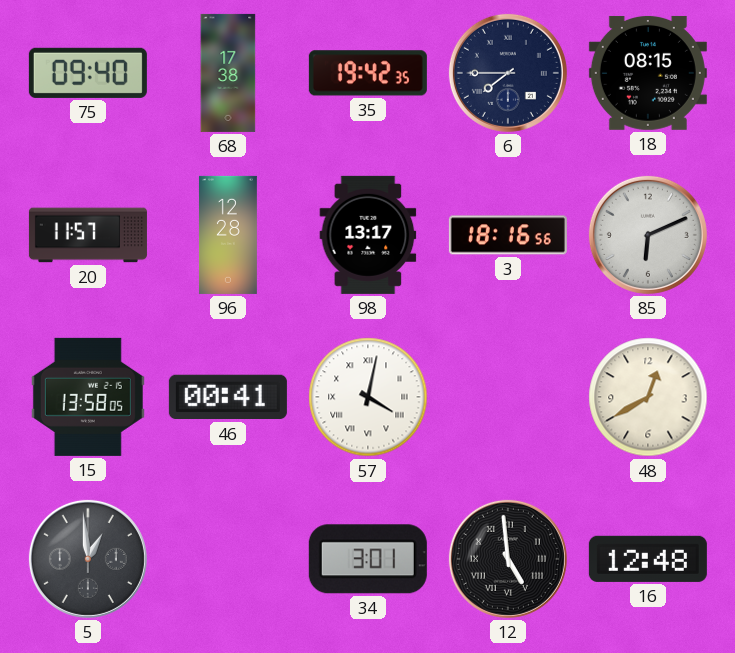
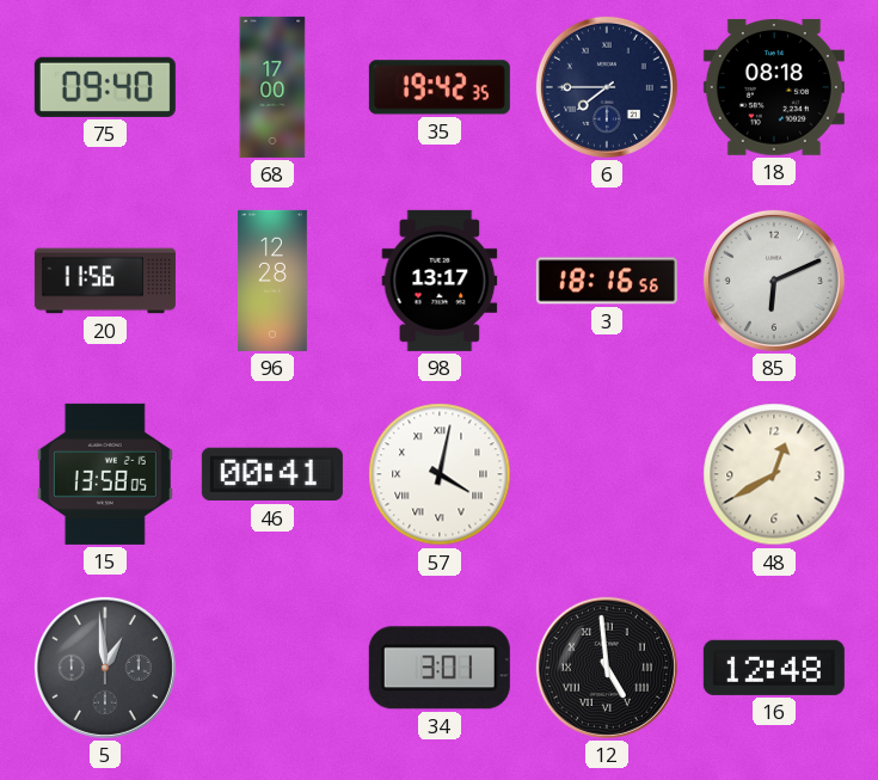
68: 17:38 -> 17:00
18: 08:15 -> 08:18
20: 11:57 -> 11:56
